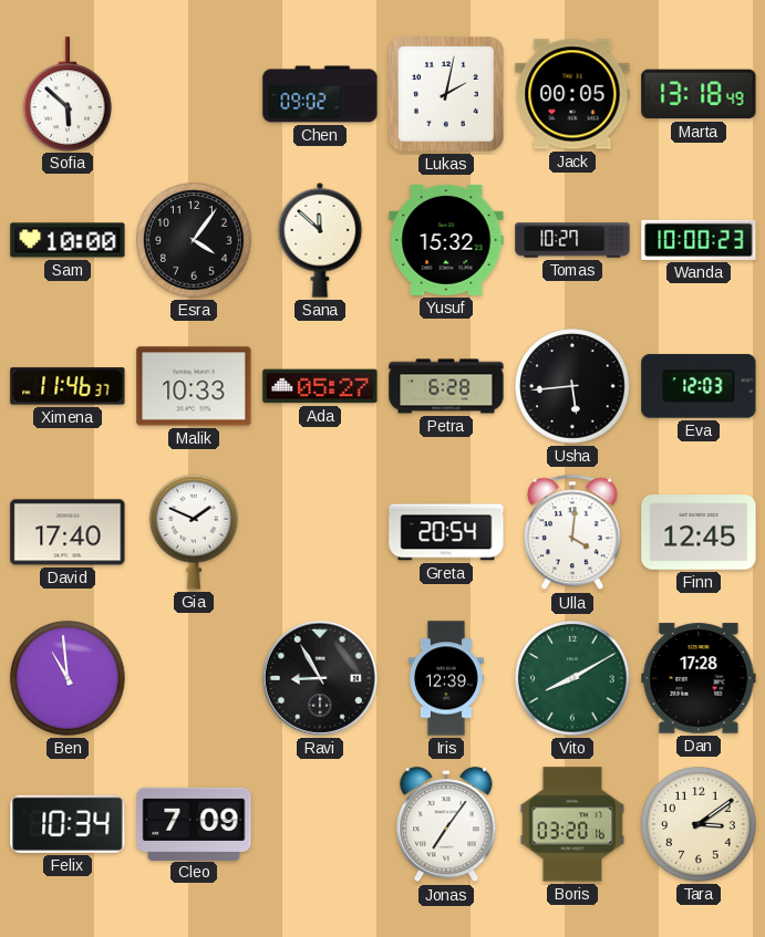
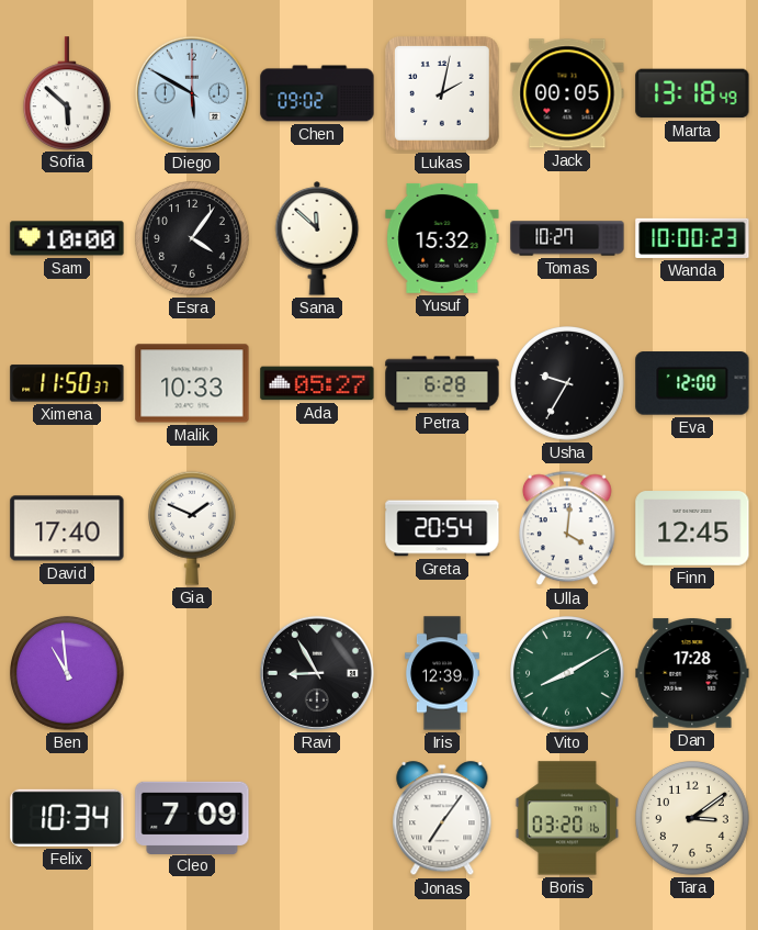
Diego: none -> 5:50
Ximena: 11:46 -> 11:50
Usha: 5:44 -> 9:35
Eva: 12:03 -> 12:00
